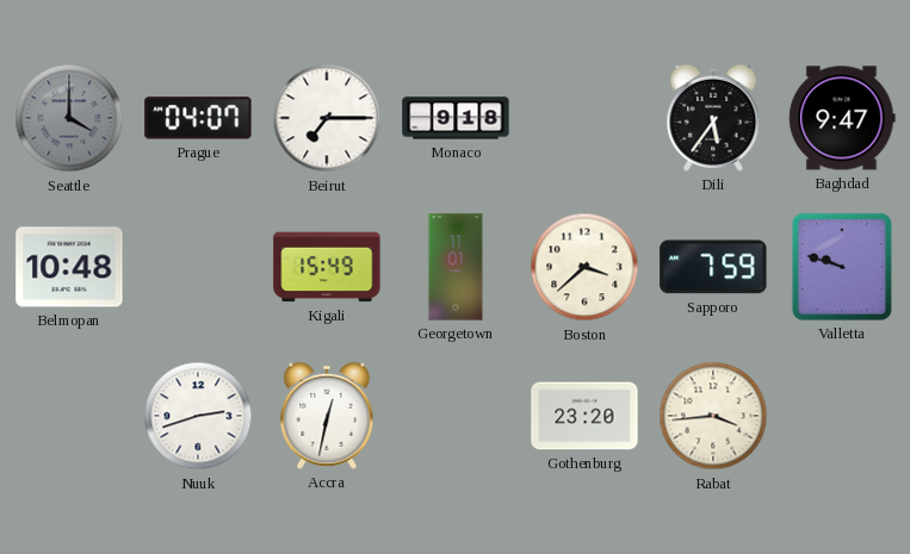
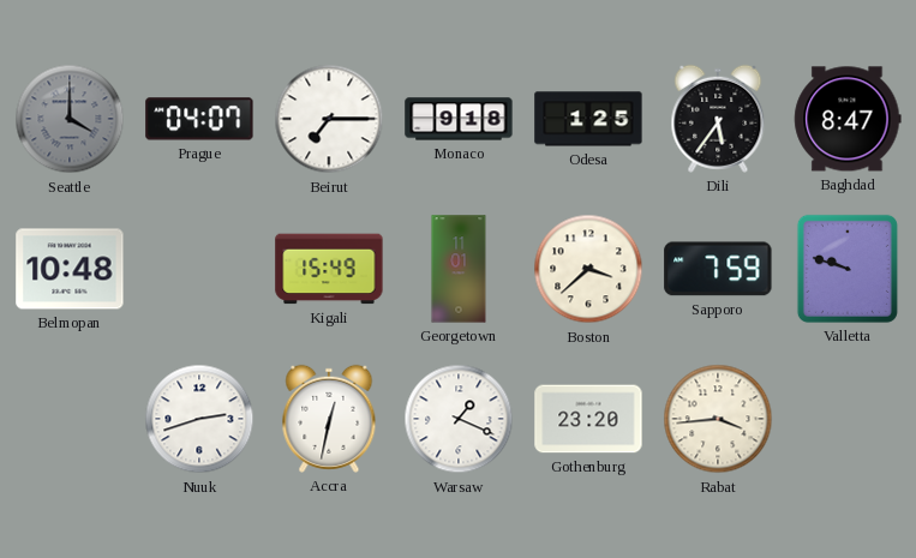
Odesa: none -> 1:25
Baghdad: 9:47 -> 8:47
Warsaw: none -> 1:19
